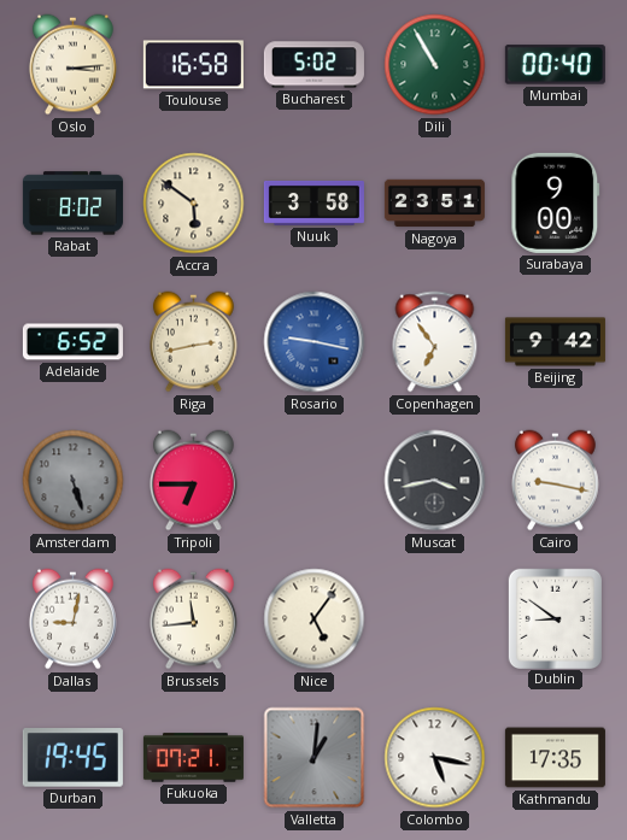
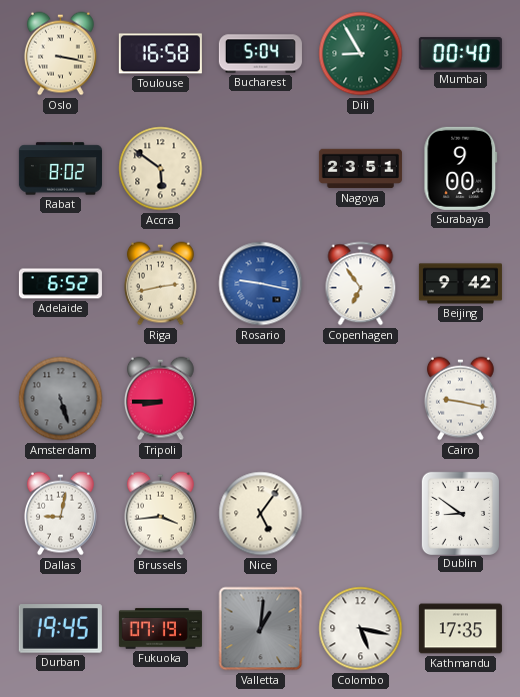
Oslo: 3:14 -> 3:17
Bucharest: 5:02 -> 5:04
Dili: 10:55 -> 8:55
Nuuk: 3:58 -> none
Tripoli: 6:45 -> 8:45
Muscat: 3:43 -> none
Brussels: 11:44 -> 3:44
Fukuoka: 07:21 -> 07:19
